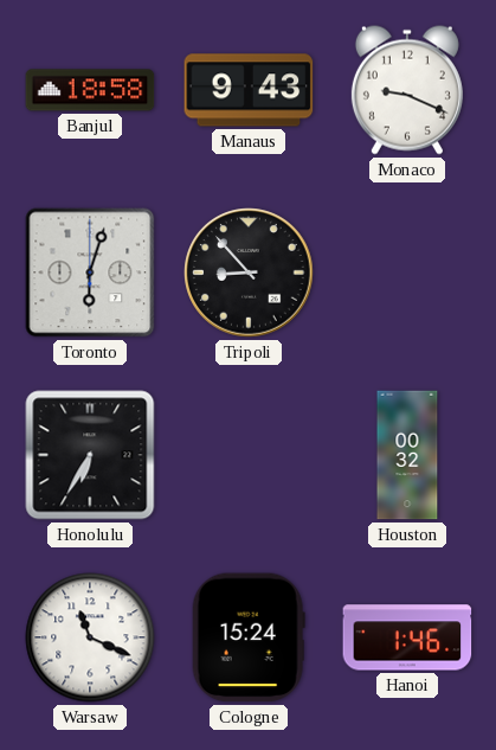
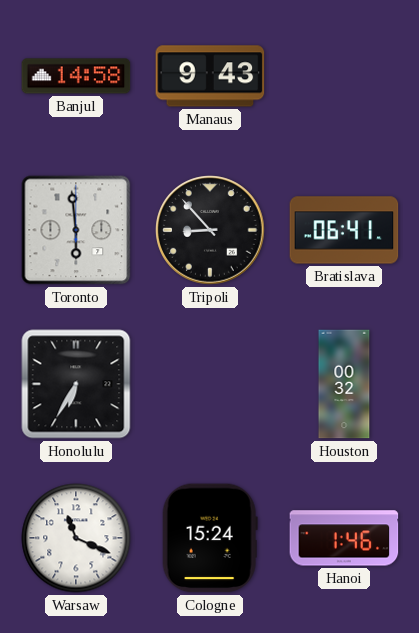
Banjul: 18:58 -> 14:58
Monaco: 9:19 -> none
Toronto: 6:03 -> 5:59
Bratislava: none -> 06:41
